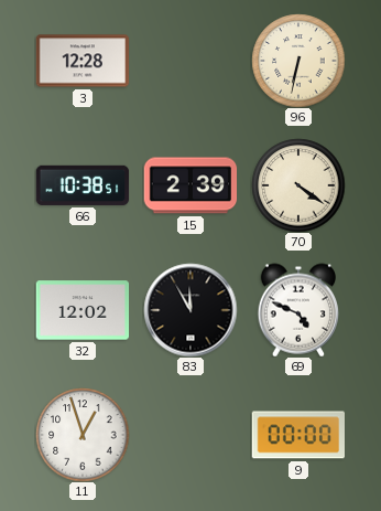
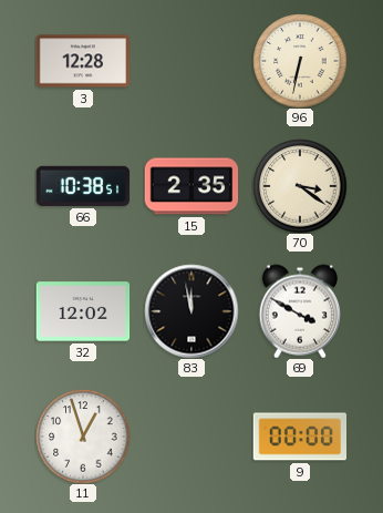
15: 2:39 -> 2:35
70: 4:21 -> 3:21
83: 11:55 -> 11:58
69: 4:49 -> 3:50
